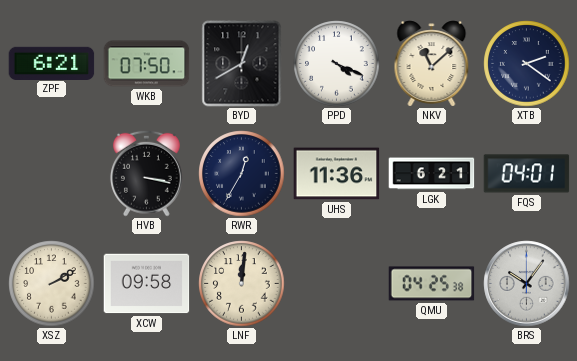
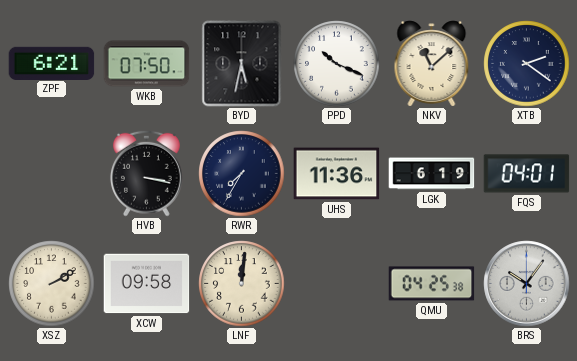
BYD: 12:40 -> 5:32
PPD: 4:19 -> 10:19
RWR: 12:35 -> 7:35
LGK: 6:21 -> 6:19
